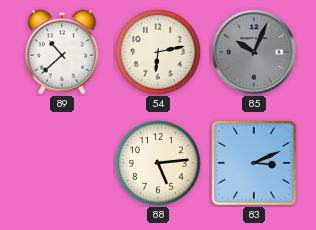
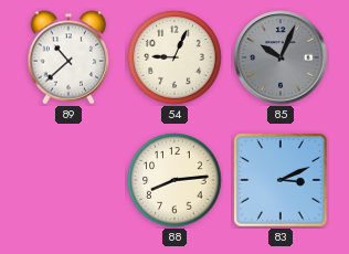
54: 6:13 -> 9:04
88: 5:14 -> 8:14
